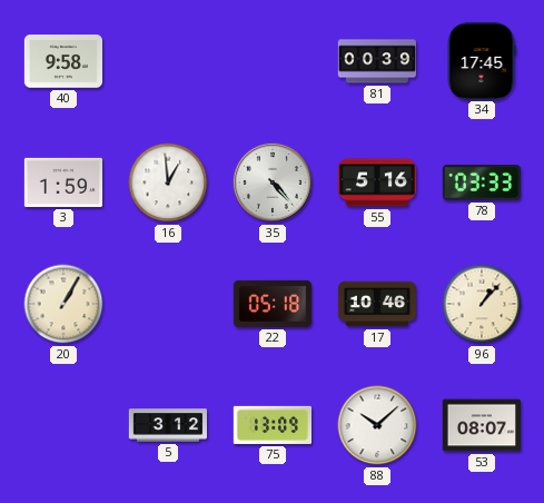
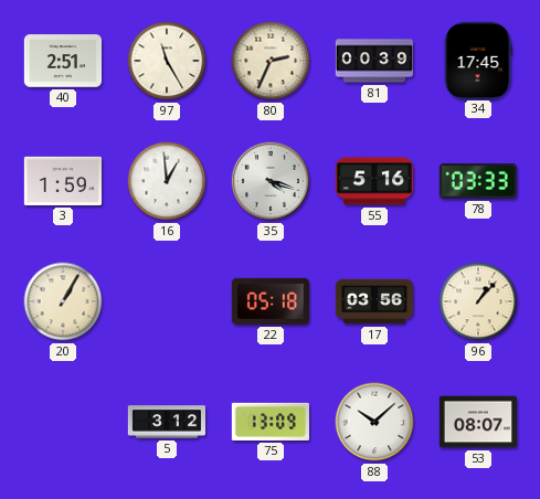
40: 9:58 -> 2:51
97: none -> 11:25
80: none -> 2:34
35: 4:23 -> 4:18
17: 10:46 -> 03:56
